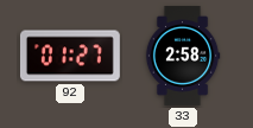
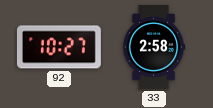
92: 01:27 -> 10:27
